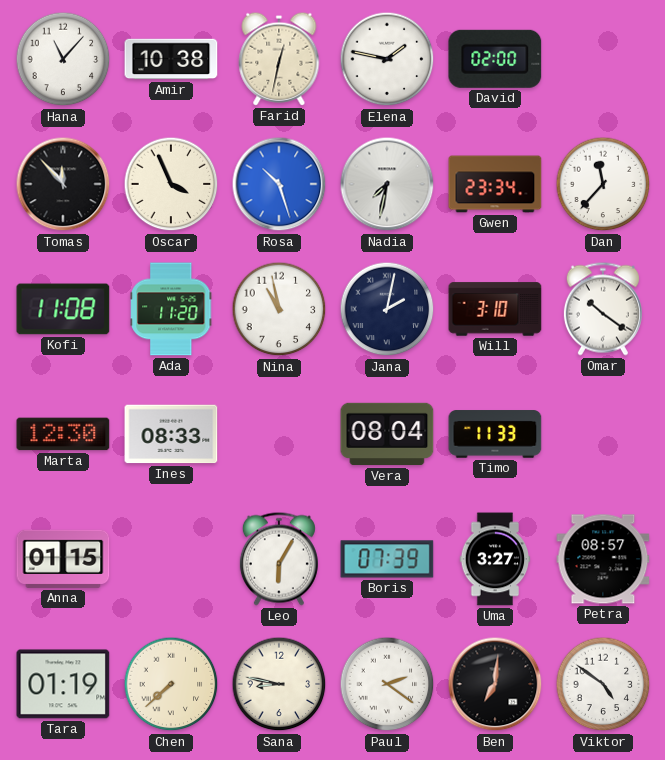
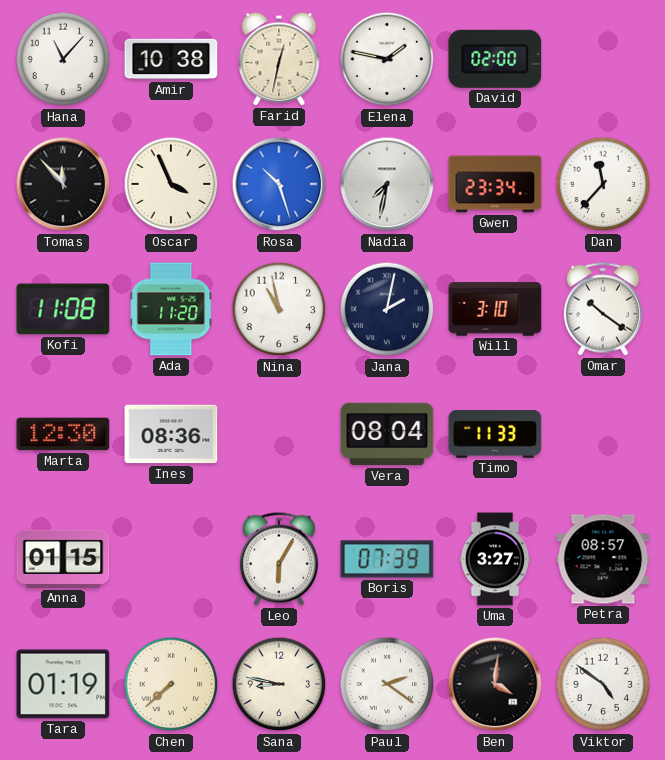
Ines: 08:33 -> 08:36
Ben: 7:01 -> 4:01
